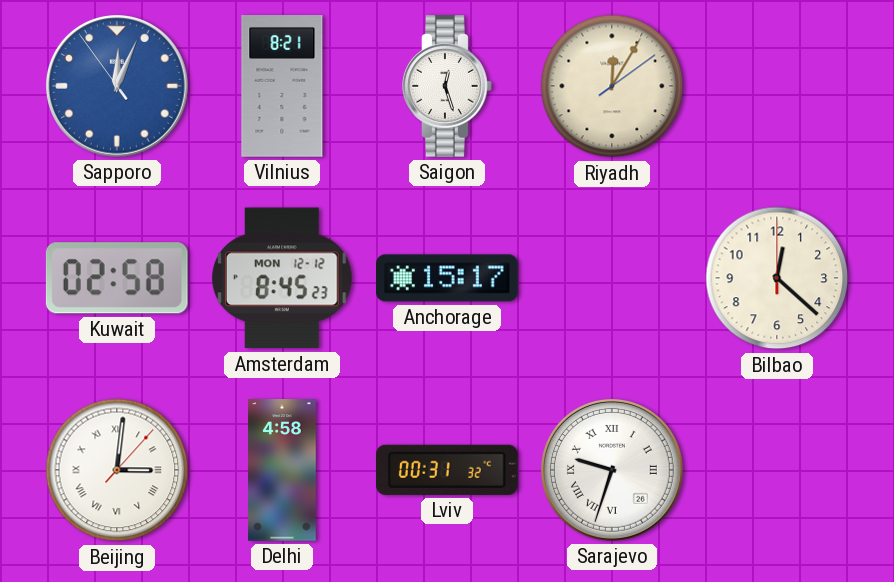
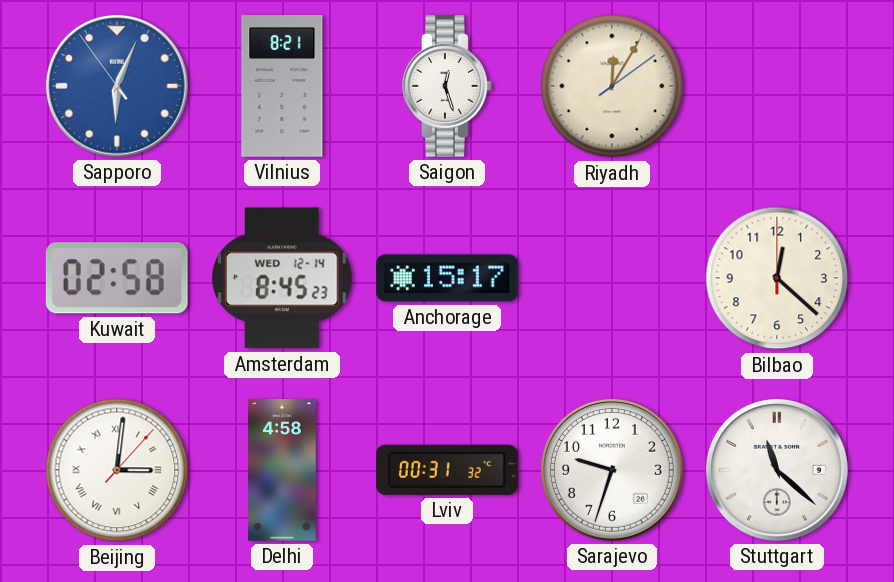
Sapporo: 12:03 -> 6:03
Amsterdam date: MON 12-12 -> WED 12-14
Sarajevo numerals: Roman -> Arabic
Stuttgart: none -> 11:22
